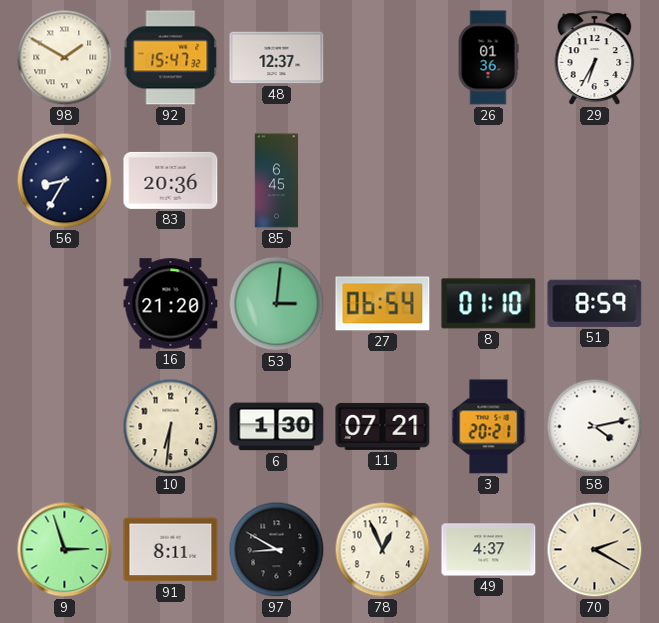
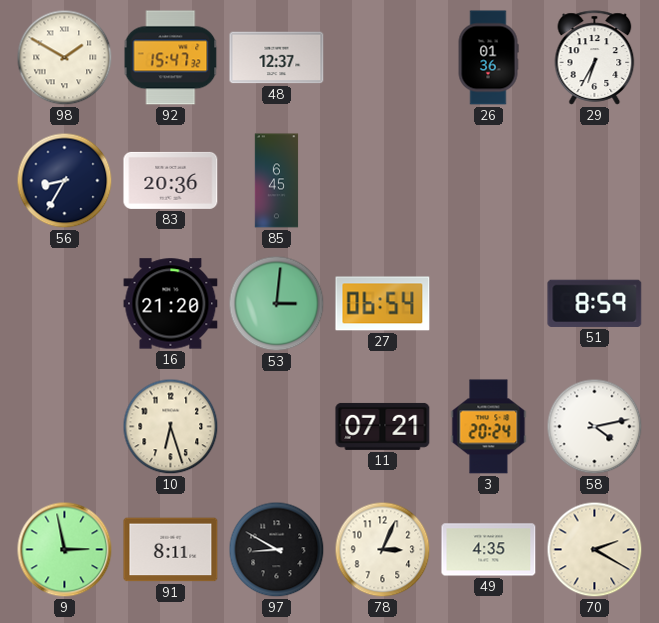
8: 01:10 -> none
10: 6:31 -> 6:27
6: 1:30 -> none
3: 20:21 -> 20:24
9: 2:57 -> 2:58
78: 12:56 -> 3:04
49: 4:37 -> 4:35
